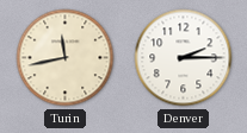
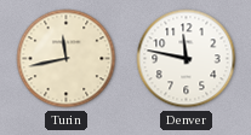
Denver: 2:15 -> 11:47
